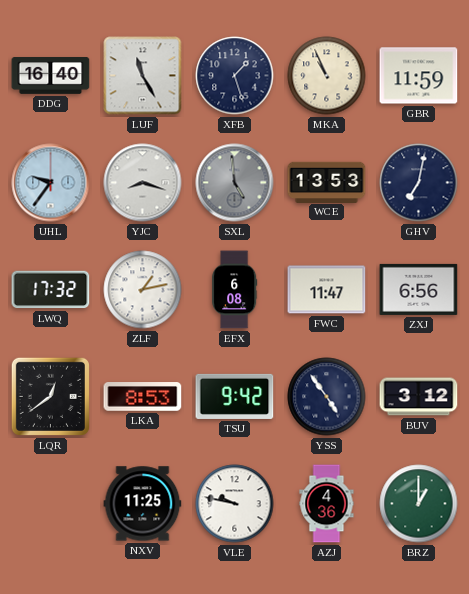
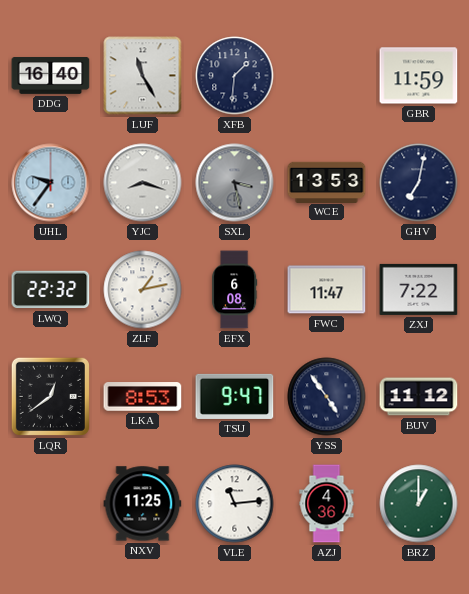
XFB: 1:27 -> 1:31
MKA: 10:56 -> none
SXL: 4:59 -> 3:28
LWQ: 17:32 -> 22:32
ZXJ: 6:56 -> 7:22
TSU: 9:42 -> 9:47
BUV: 3:12 -> 11:12
VLE: 9:47 -> 11:14
